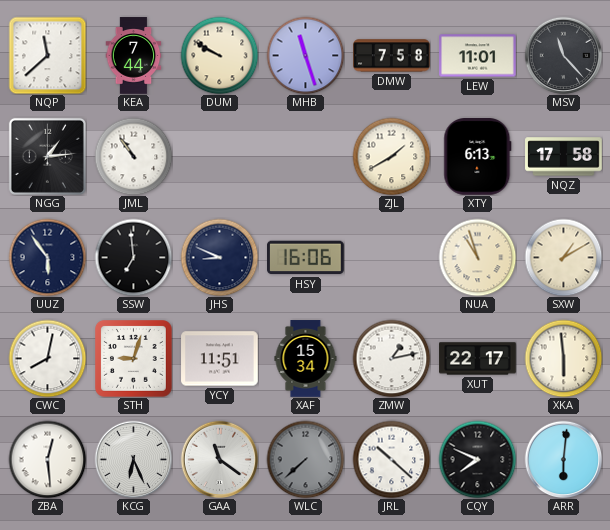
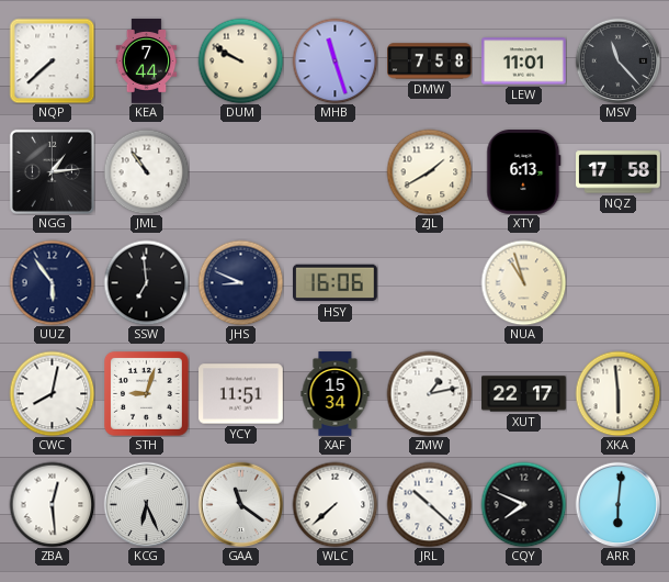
NQP: 11:38 -> 7:38
SXW: 1:10 -> none
WLC dial: grey -> white
